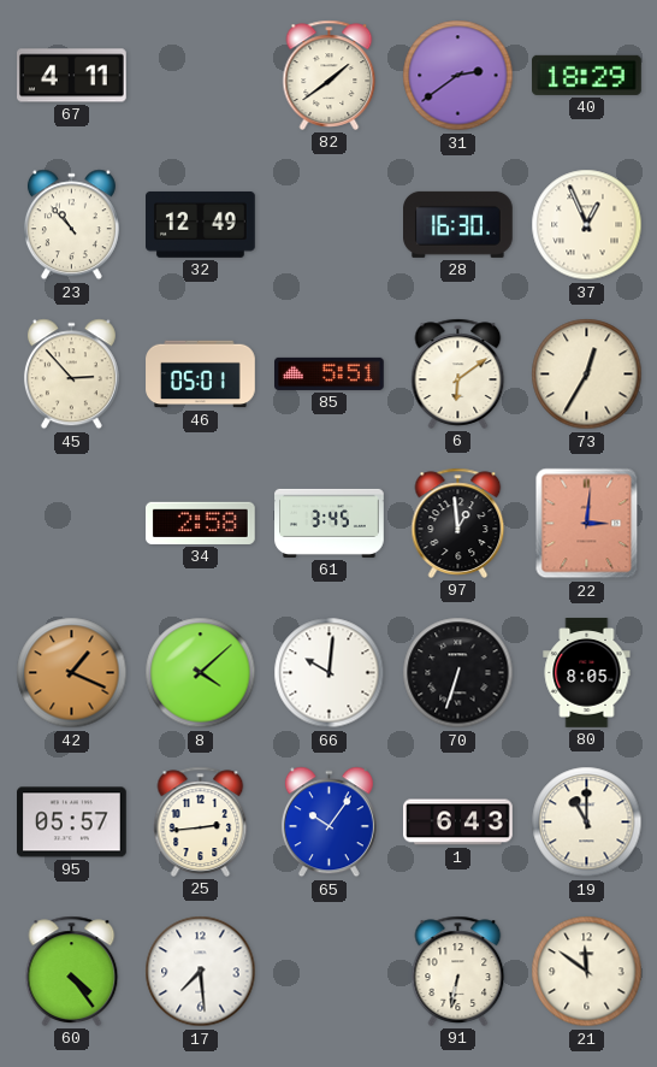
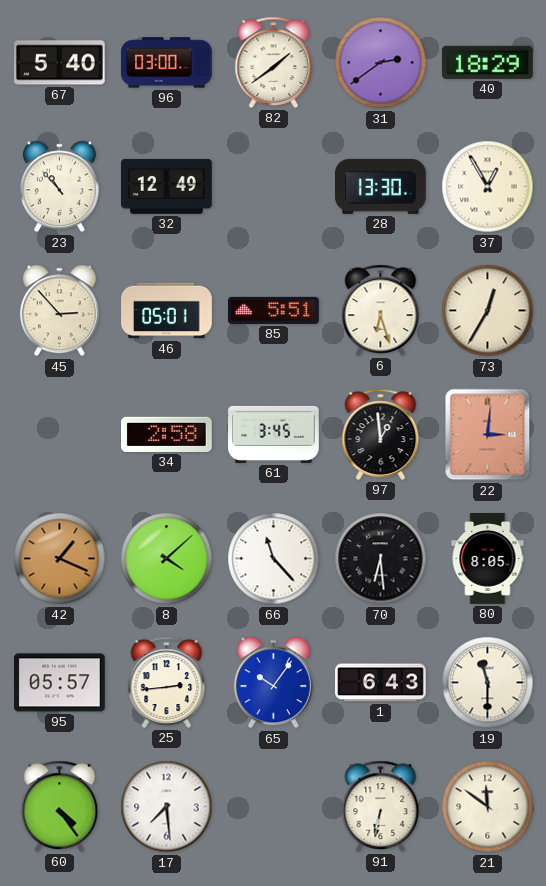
67: 4:11 -> 5:40
96: none -> 03:00
28: 16:30 -> 13:30
37: 12:56 -> 12:55
6: 6:09 -> 6:27
66: 10:01 -> 11:23
70: 6:33 -> 6:29
19: 11:00 -> 11:30
